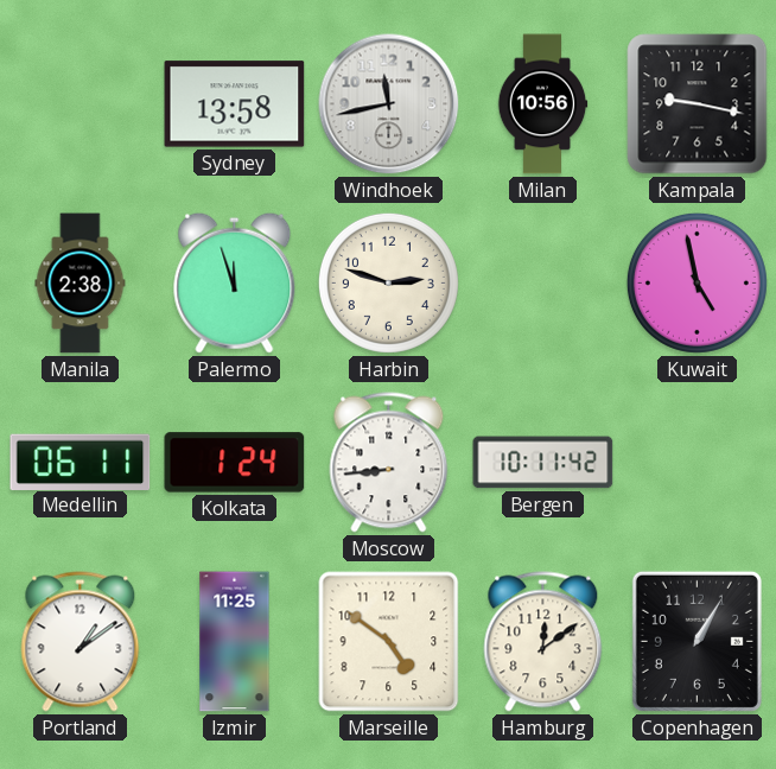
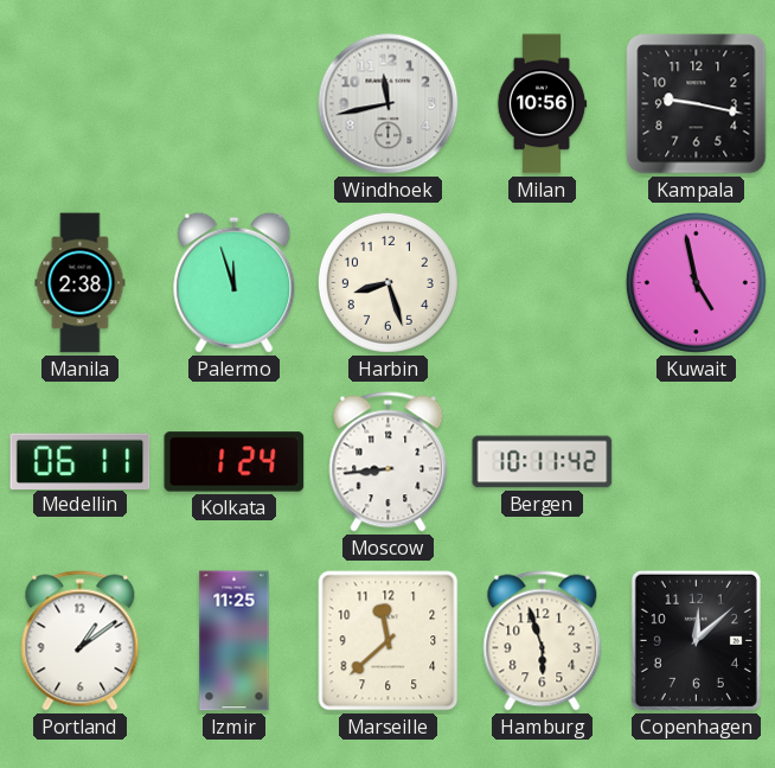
Sydney: 13:58 -> none
Harbin: 2:48 -> 8:27
Marseille: 4:51 -> 11:38
Hamburg: 12:09 -> 5:57
Copenhagen: 1:05 -> 12:08
